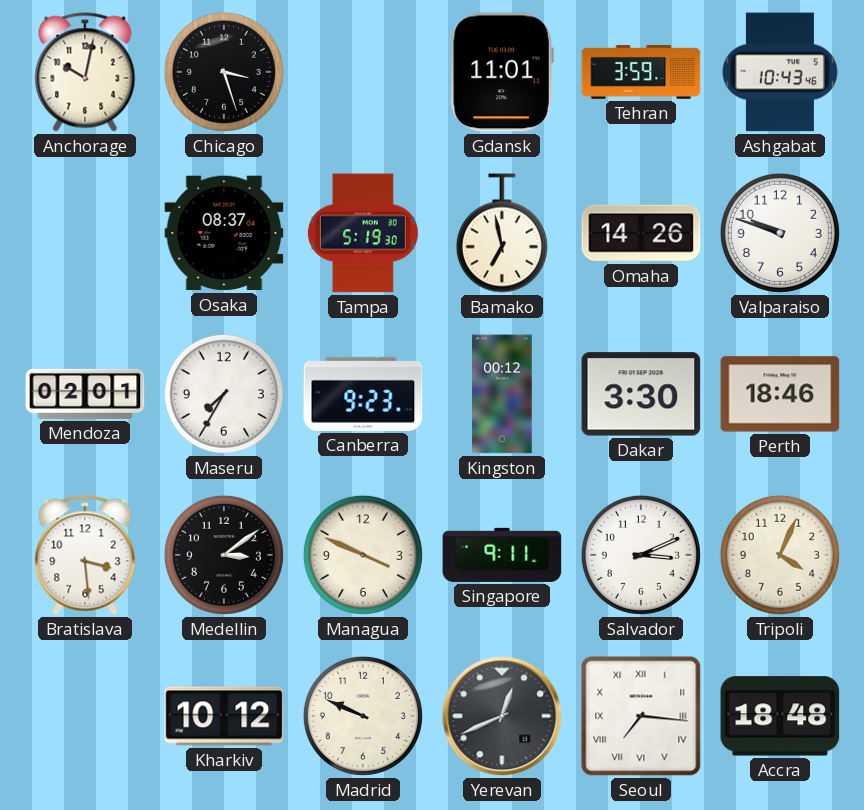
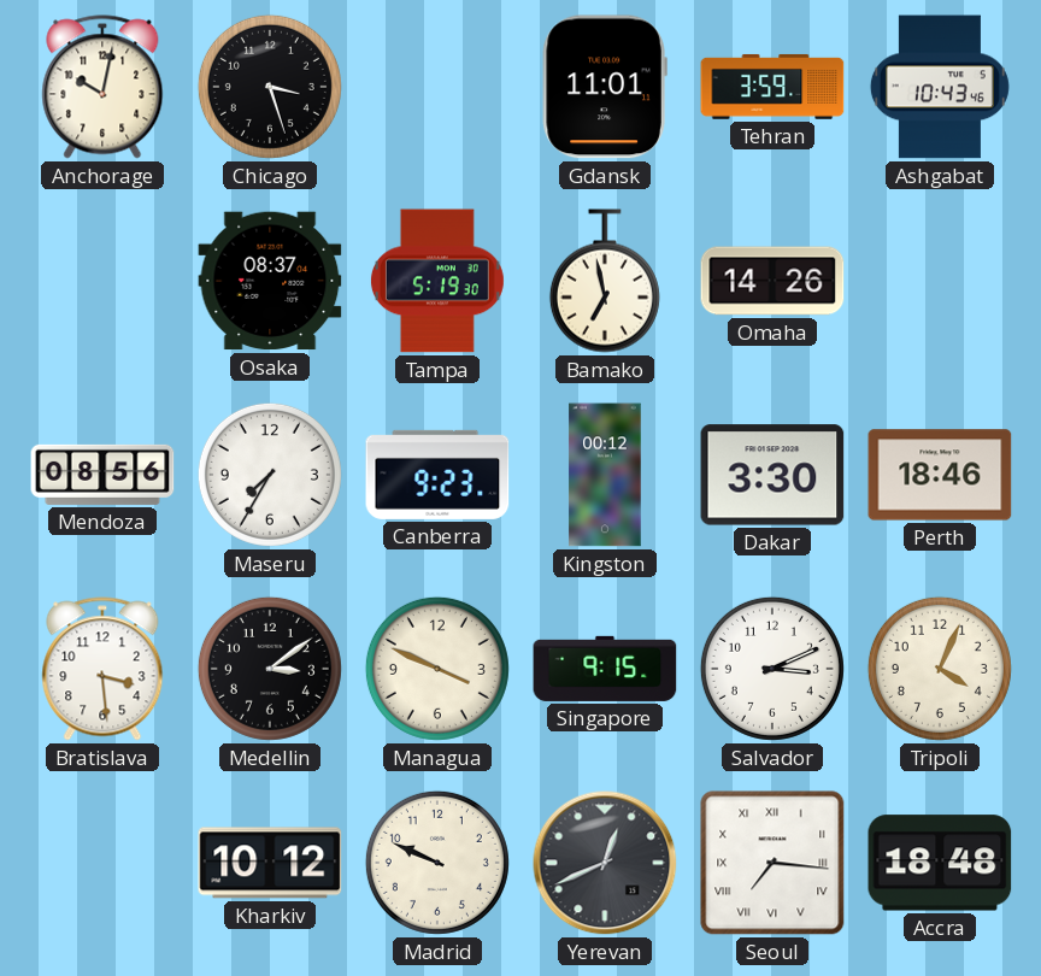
Valparaiso: 9:48 -> none
Mendoza: 02:01 -> 08:56
Singapore: 9:11 -> 9:15
